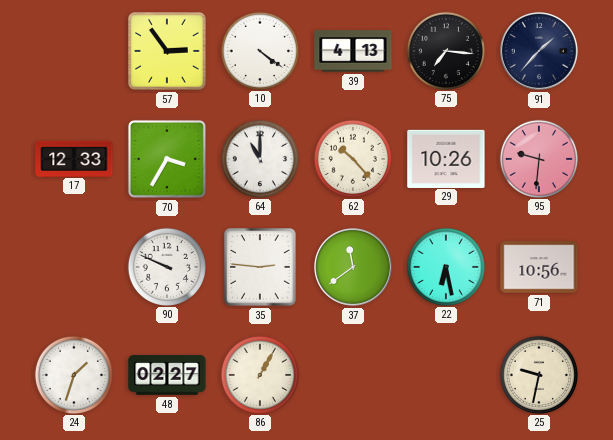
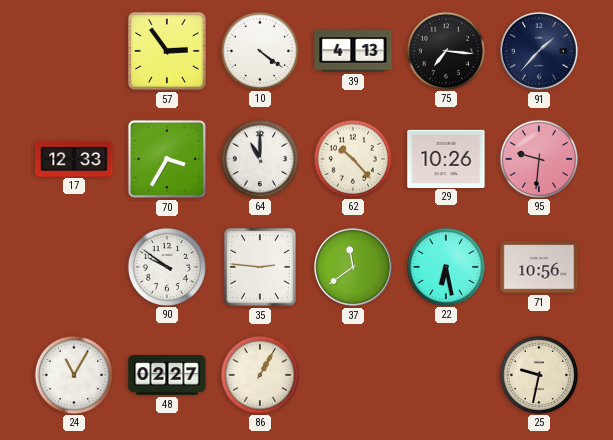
90: 9:49 -> 9:51
24: 1:33 -> 11:05
